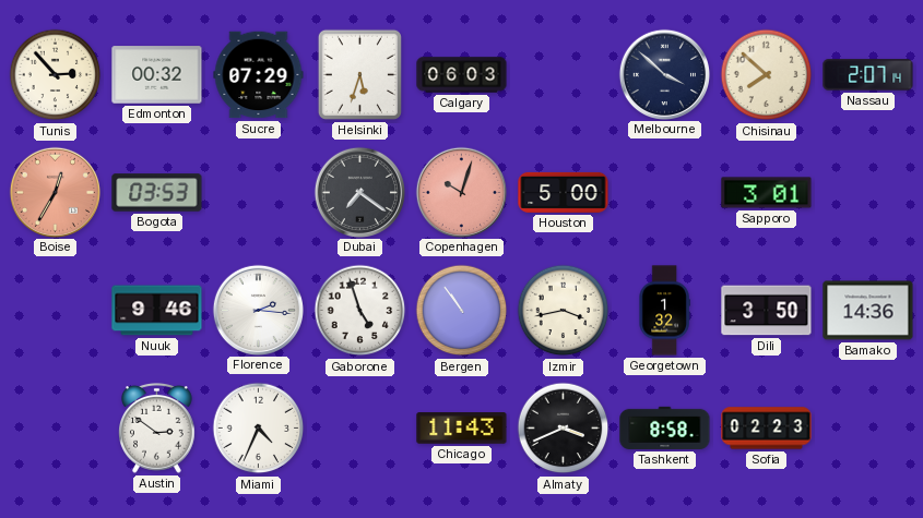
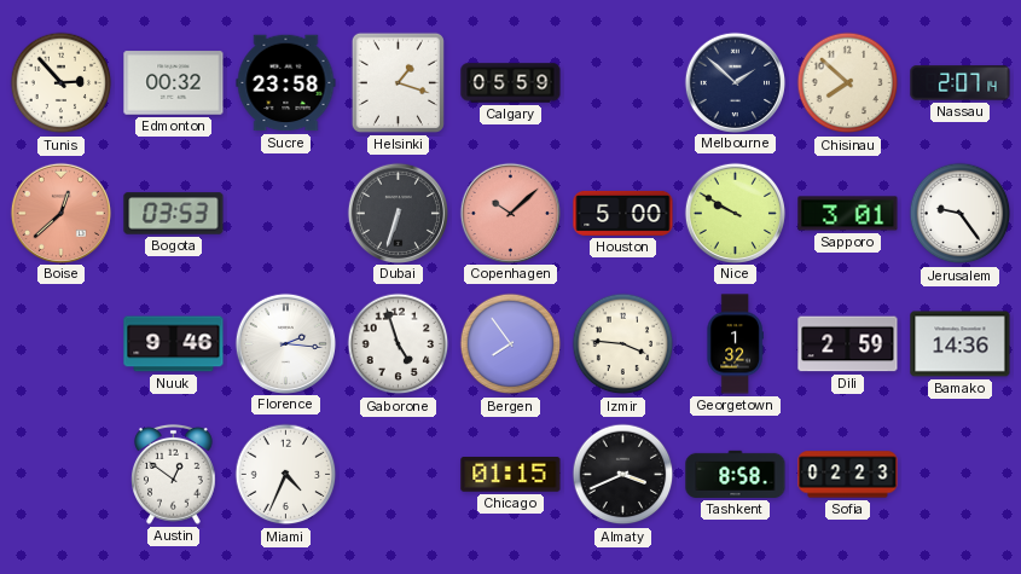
Sucre: 07:29 -> 23:58
Helsinki: 5:33 -> 1:18
Calgary: 06:03 -> 05:59
Melbourne: 3:52 -> 1:52
Boise: 12:35 -> 12:38
Dubai: 7:21 -> 6:33
Copenhagen: 10:03 -> 10:08
Nice: none -> 9:50
Jerusalem: none -> 9:24
Bergen: 10:54 -> 7:54
Izmir: 3:43 -> 3:46
Dili: 3:50 -> 2:59
Austin: 2:51 -> 12:51
Chicago: 11:43 -> 01:15
